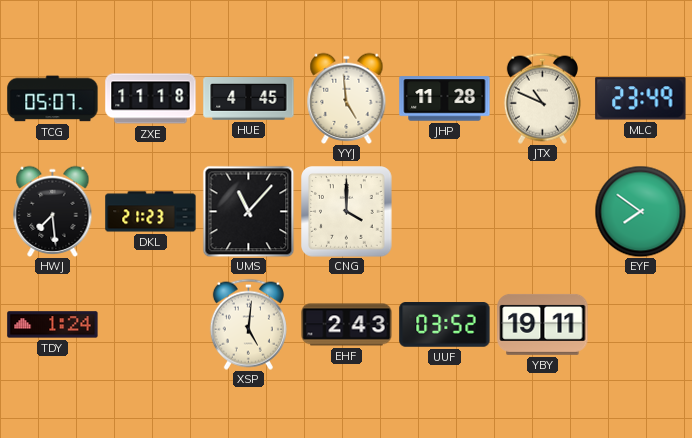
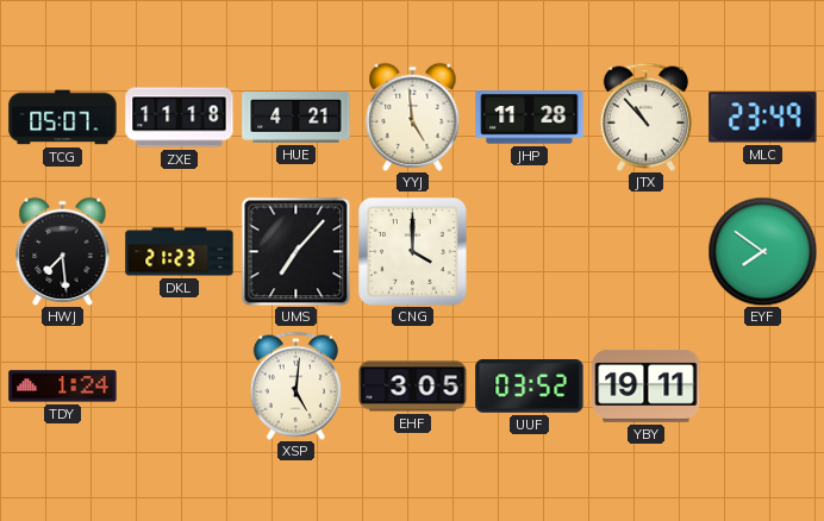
HUE: 4:45 -> 4:21
JTX: 10:49 -> 10:53
UMS: 11:07 -> 7:07
EHF: 2:43 -> 3:05
